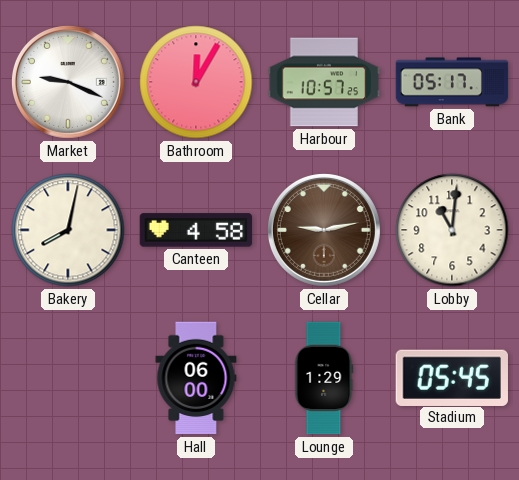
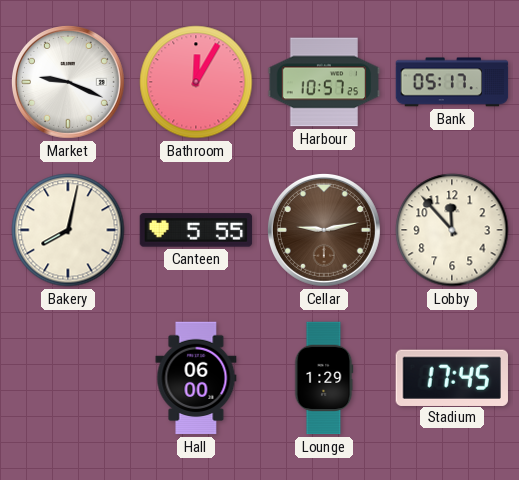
Canteen: 4:58 -> 5:55
Lobby: 11:01 -> 11:53
Stadium: 05:45 -> 17:45
